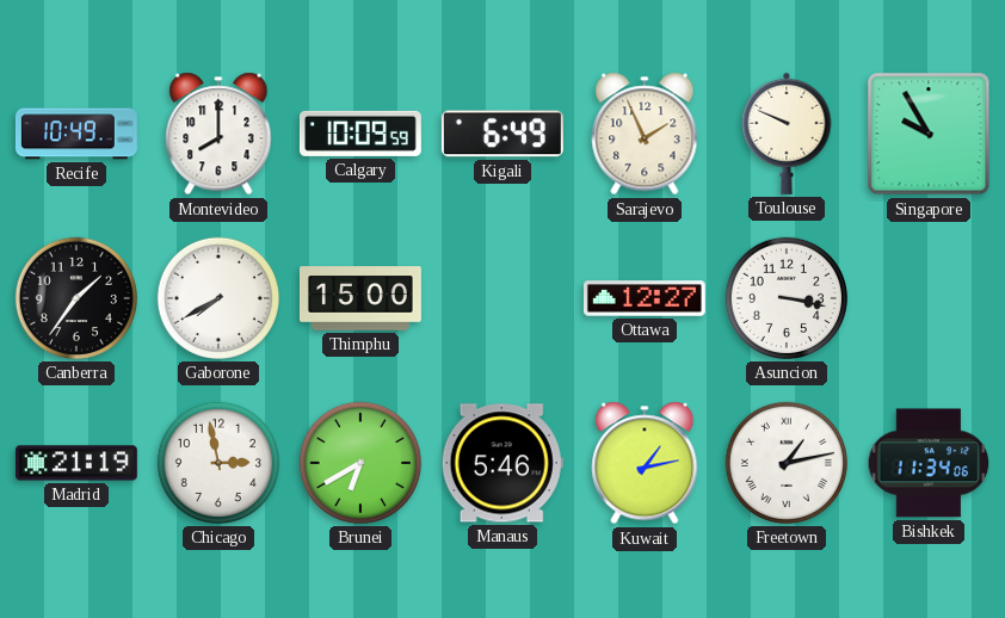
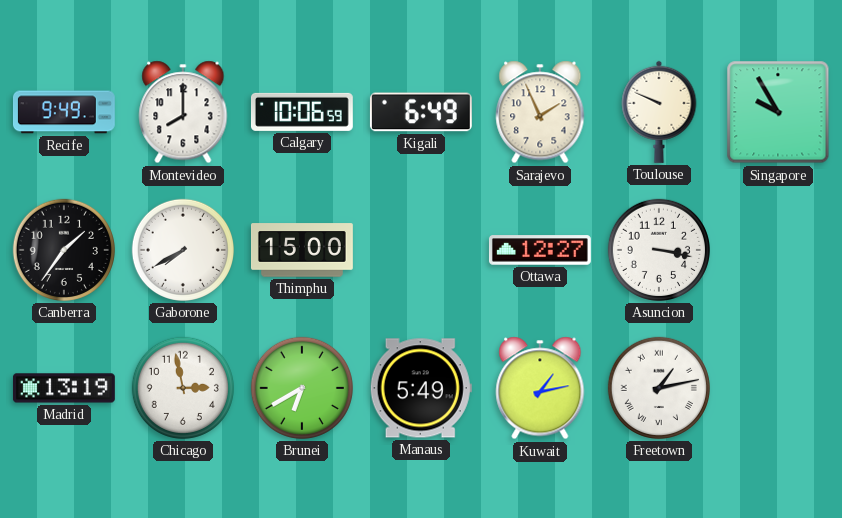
Recife: 10:49 -> 9:49
Calgary: 10:09 -> 10:06
Madrid: 21:19 -> 13:19
Manaus: 5:46 -> 5:49
Bishkek: 11:34 -> none
